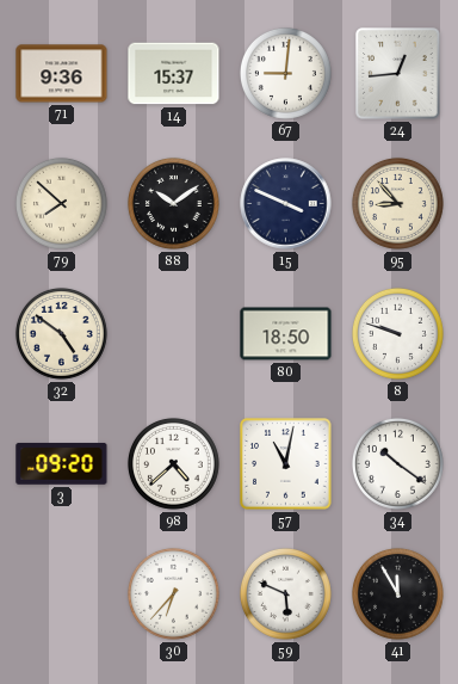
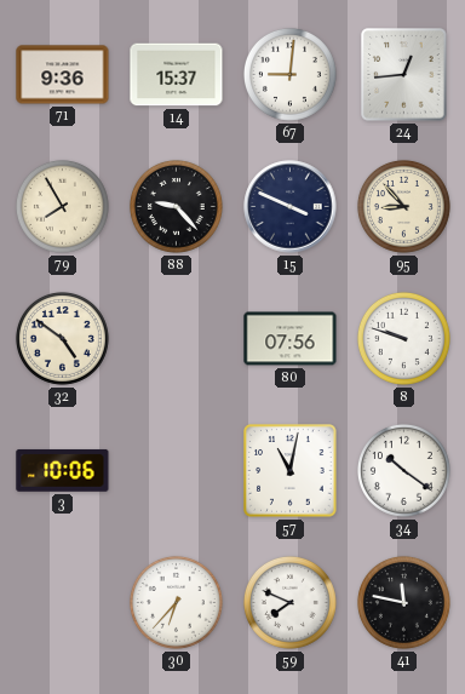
79: 7:52 -> 7:55
88: 10:09 -> 9:23
80: 18:50 -> 07:56
3: 09:20 -> 10:06
98: 4:38 -> none
59: 5:49 -> 7:49
41: 11:55 -> 11:47
